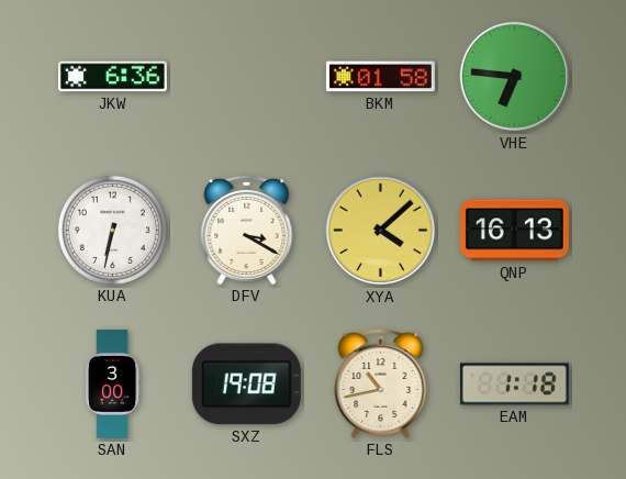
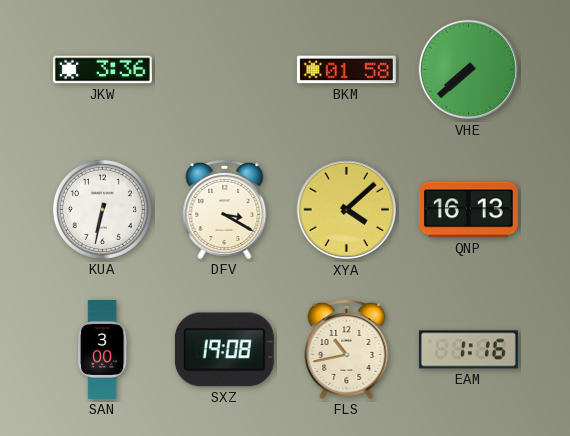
JKW: 6:36 -> 3:36
VHE: 6:46 -> 7:38
EAM: 1:18 -> 1:16
